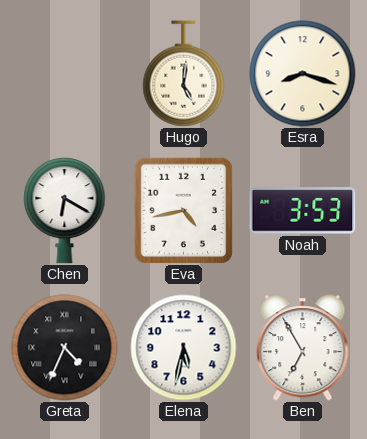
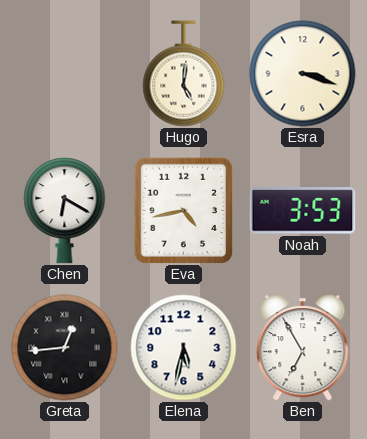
Esra: 8:18 -> 3:18
Greta: 4:34 -> 12:44
